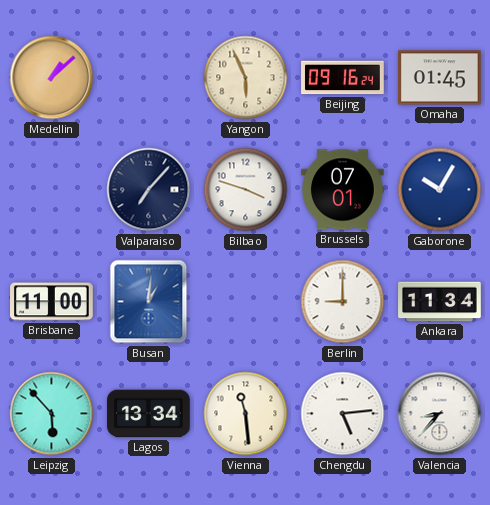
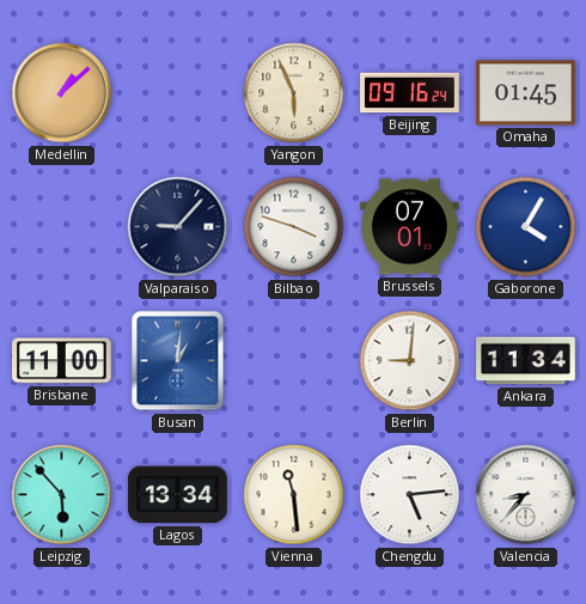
Valparaiso: 7:07 -> 9:07
Gaborone: 10:05 -> 4:05
Berlin: 9:00 -> 9:01
